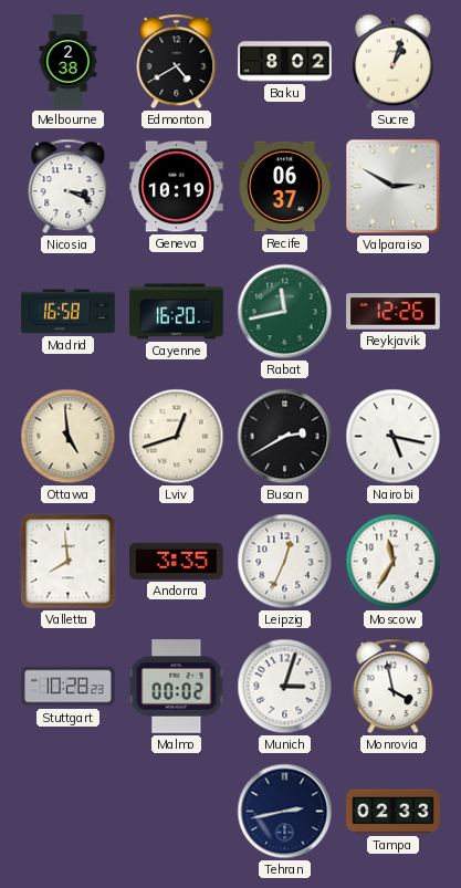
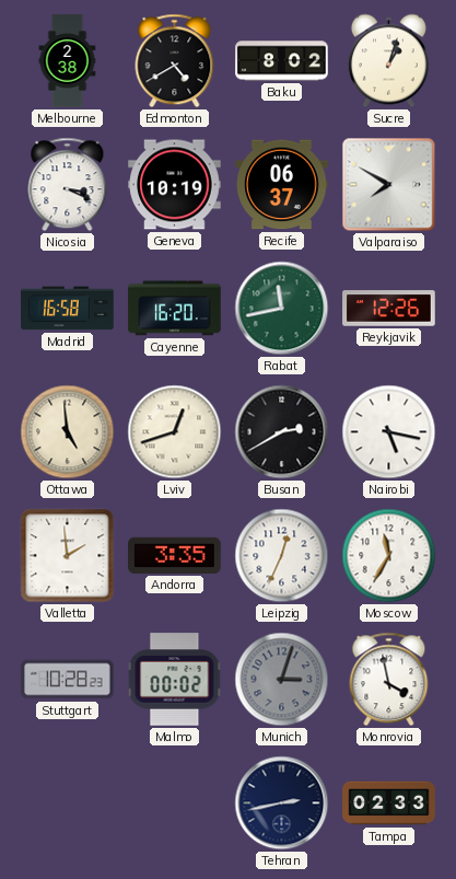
Valparaiso: 2:50 -> 7:50
Valletta: 7:59 -> 1:59
Munich dial: white -> grey
